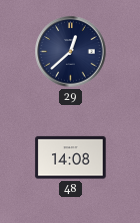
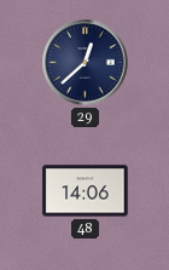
48: 14:08 -> 14:06
